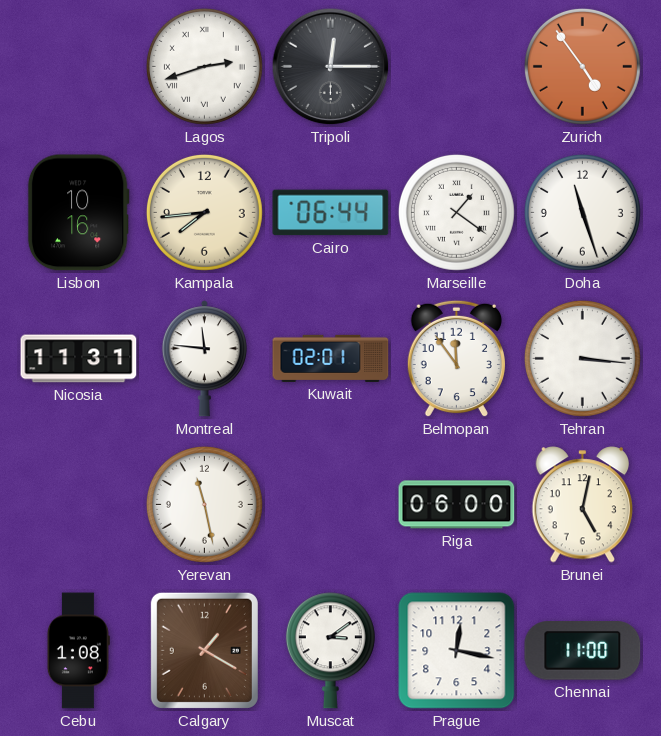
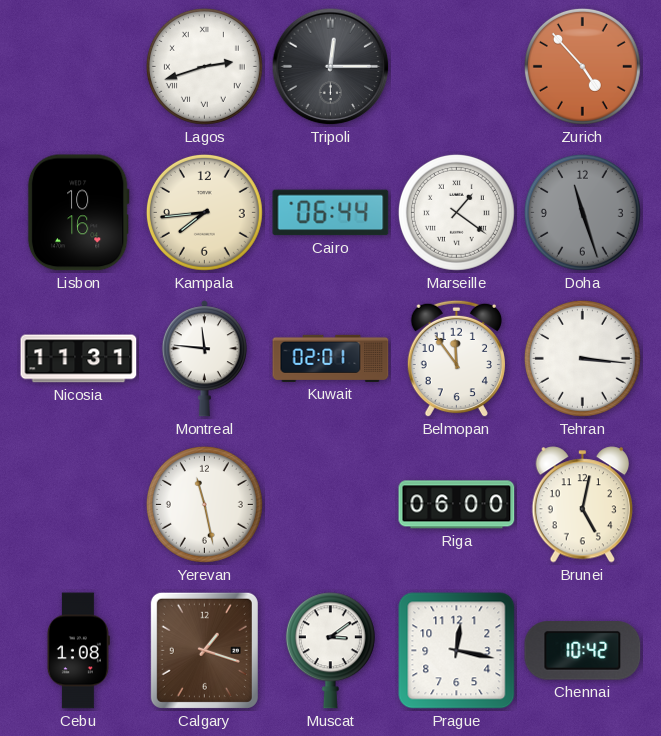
Zurich: 4:54 -> 4:53
Doha dial: white -> grey
Calgary: 1:20 -> 1:18
Chennai: 11:00 -> 10:42
